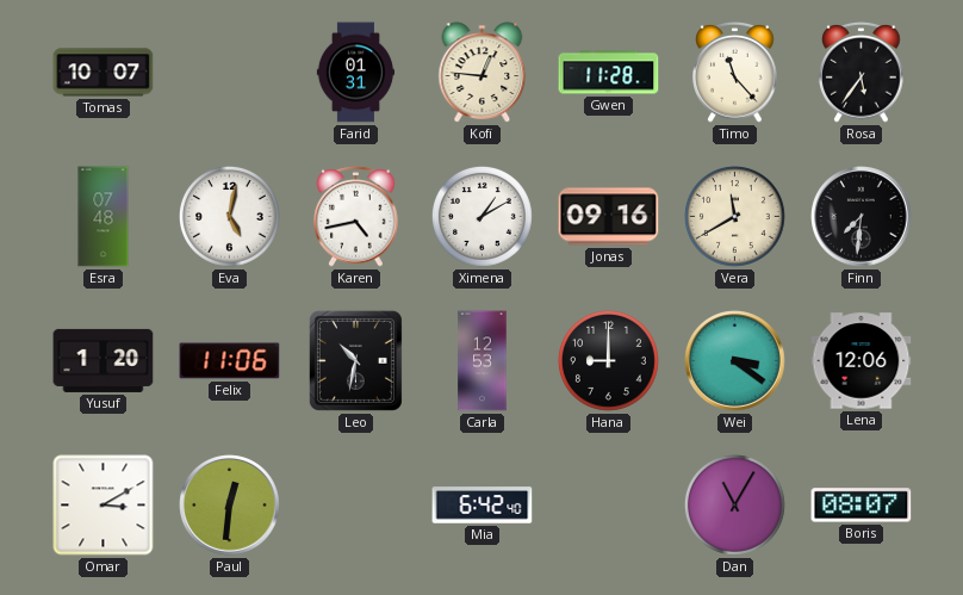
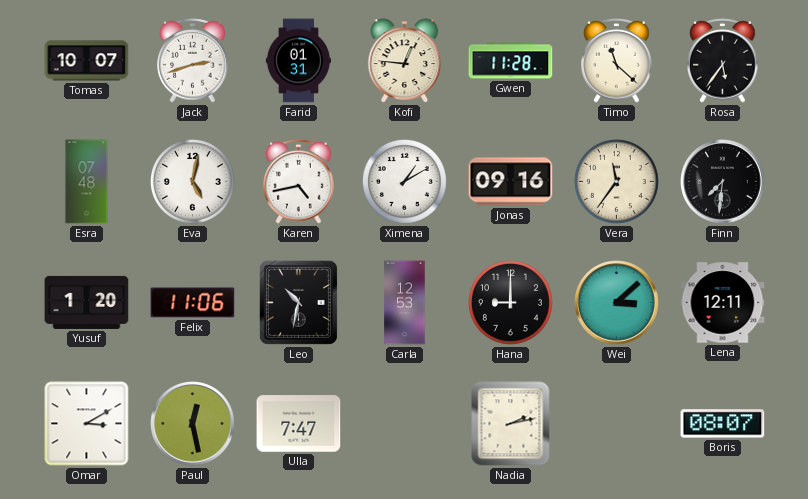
Jack: none -> 2:42
Timo: 11:23 -> 11:22
Vera: 11:40 -> 11:36
Wei: 3:21 -> 3:08
Lena: 12:06 -> 12:11
Paul: 12:31 -> 12:28
Ulla: none -> 7:47
Mia: 6:42 -> none
Nadia: none -> 2:13
Dan: 11:05 -> none
